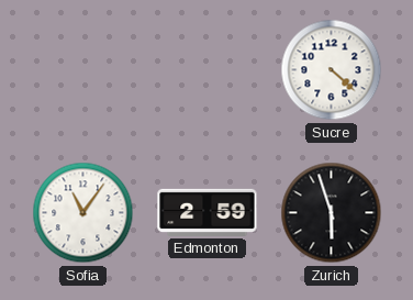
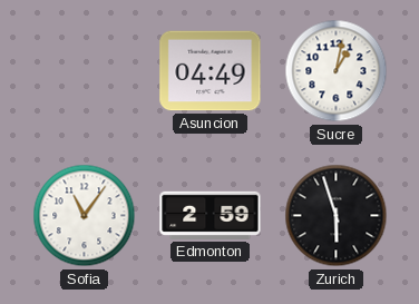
Asuncion: none -> 04:49
Sucre: 4:22 -> 1:02
